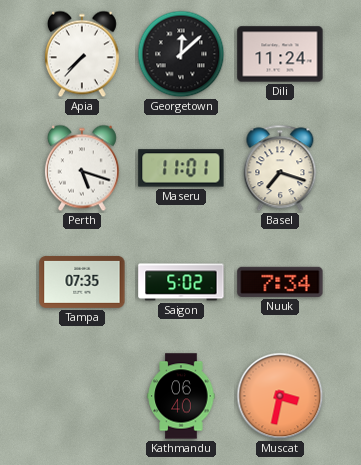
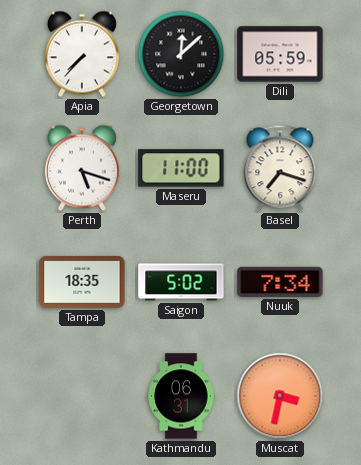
Dili: 11:24 -> 05:59
Maseru: 11:01 -> 11:00
Tampa: 07:35 -> 18:35
Kathmandu: 06:40 -> 06:31
